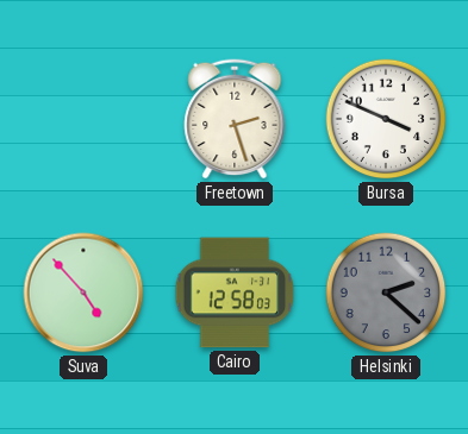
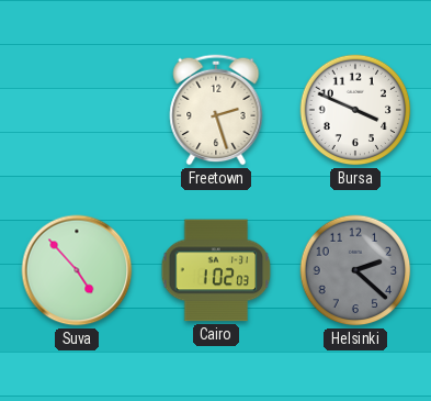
Cairo: 12:58 -> 1:02
